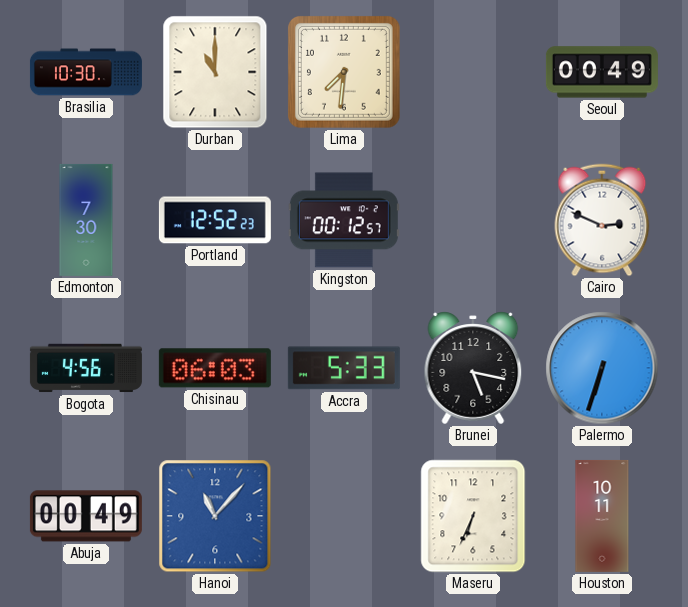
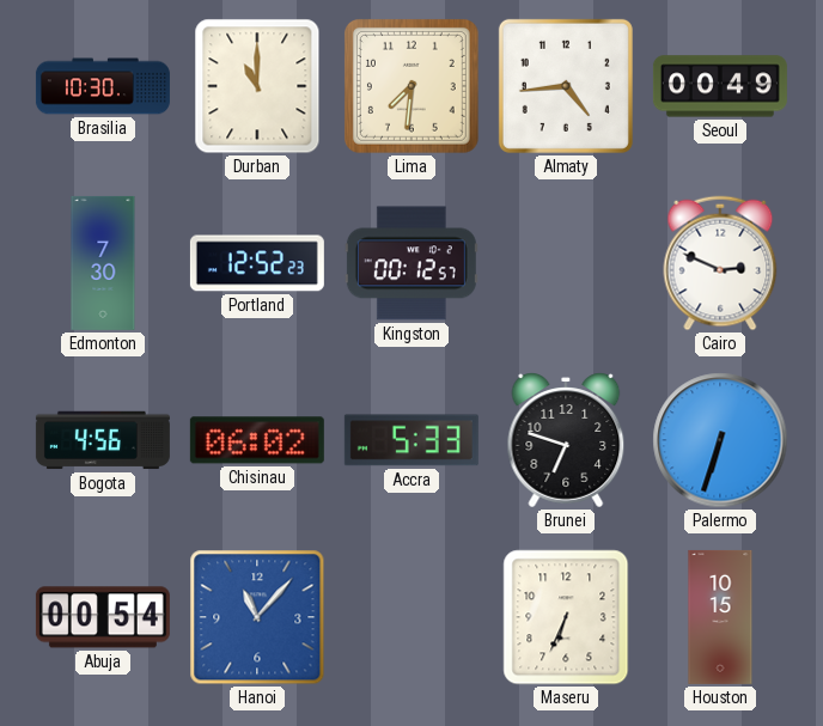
Almaty: none -> 4:44
Chisinau: 06:03 -> 06:02
Brunei: 5:17 -> 6:48
Abuja: 00:49 -> 00:54
Houston: 10:11 -> 10:15
